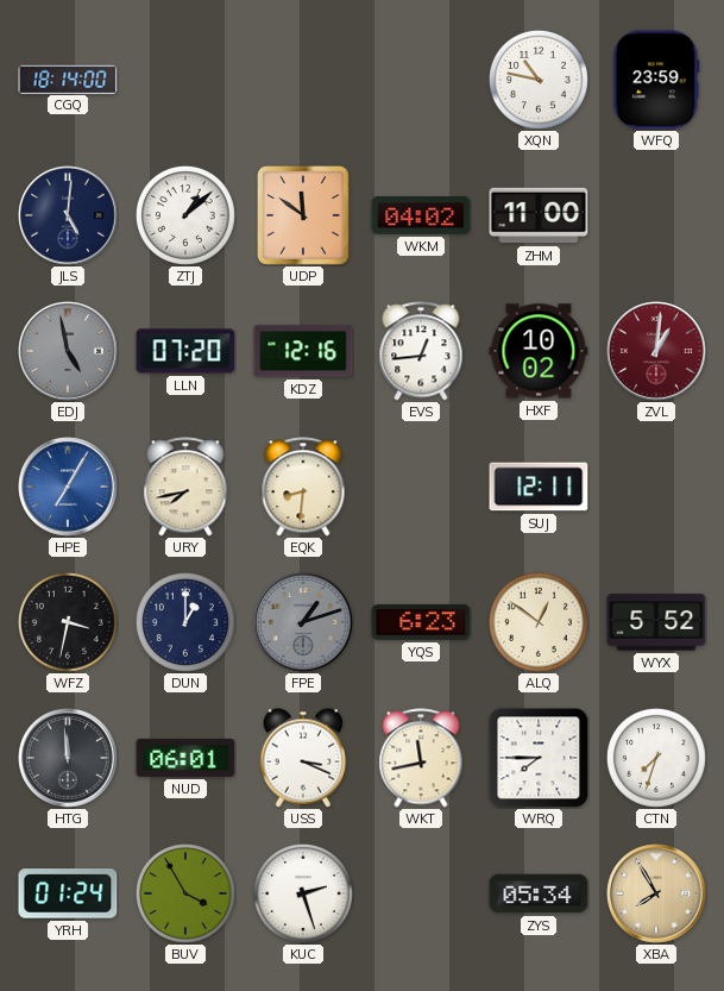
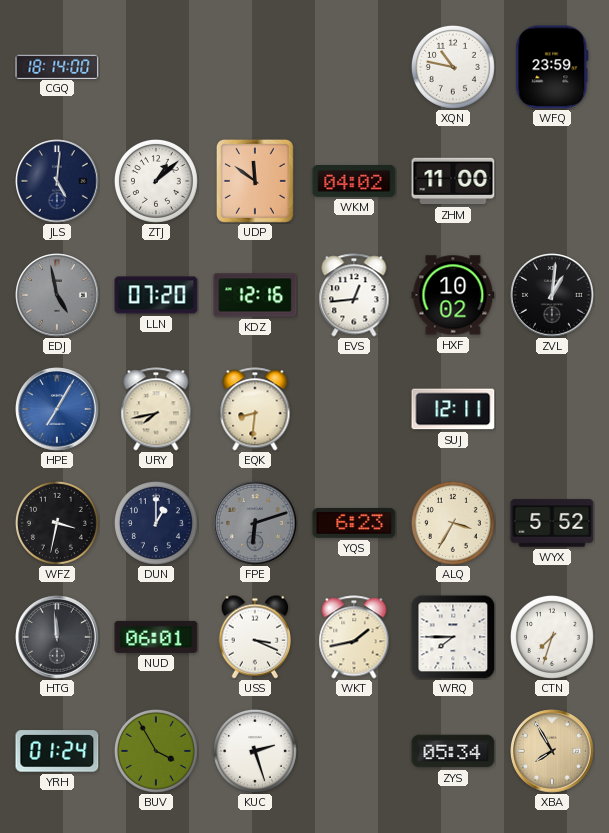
ZVL dial: burgundy -> black
FPE: 1:12 -> 6:12
ALQ: 12:51 -> 3:35
WKT: 11:43 -> 1:43
